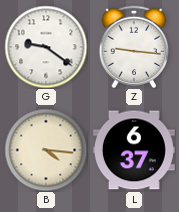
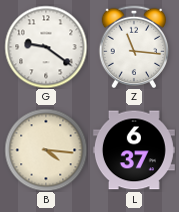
Z: 9:16 -> 11:16
